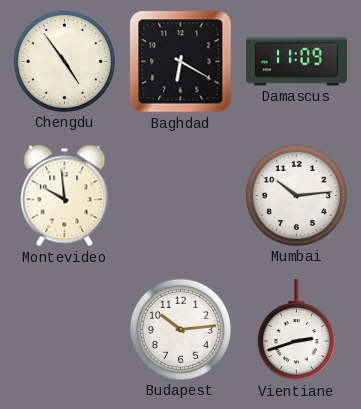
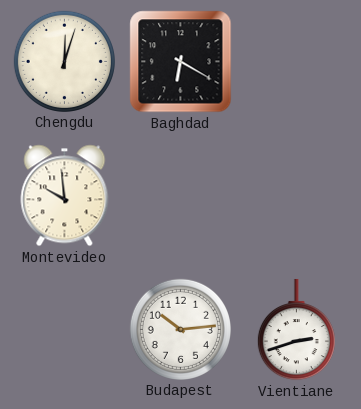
Chengdu: 4:54 -> 12:03
Damascus: 11:09 -> none
Mumbai: 10:14 -> none
